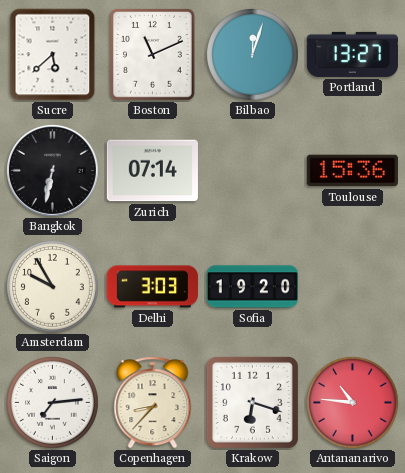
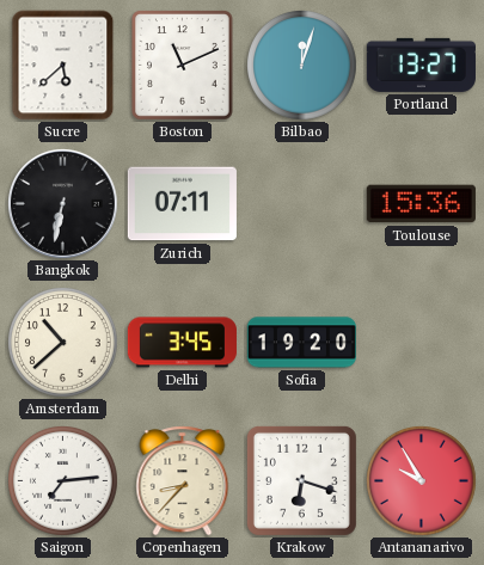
Zurich: 07:14 -> 07:11
Amsterdam: 9:55 -> 10:38
Delhi: 3:03 -> 3:45
Antananarivo: 10:46 -> 9:55
